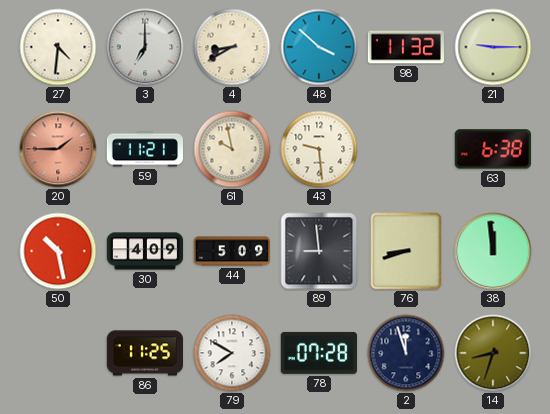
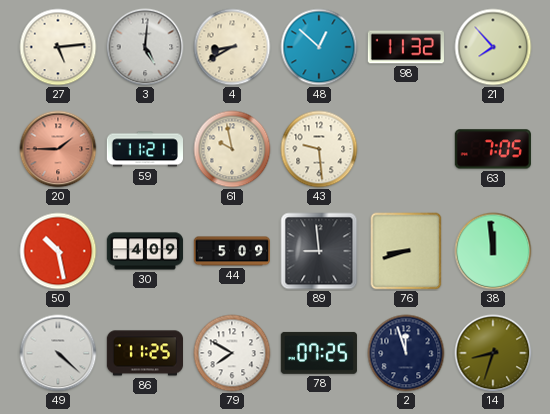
27: 4:31 -> 5:14
3: 7:00 -> 5:01
48: 3:52 -> 12:52
21: 9:15 -> 7:53
63: 6:38 -> 7:05
49: none -> 4:22
78: 07:28 -> 07:25
